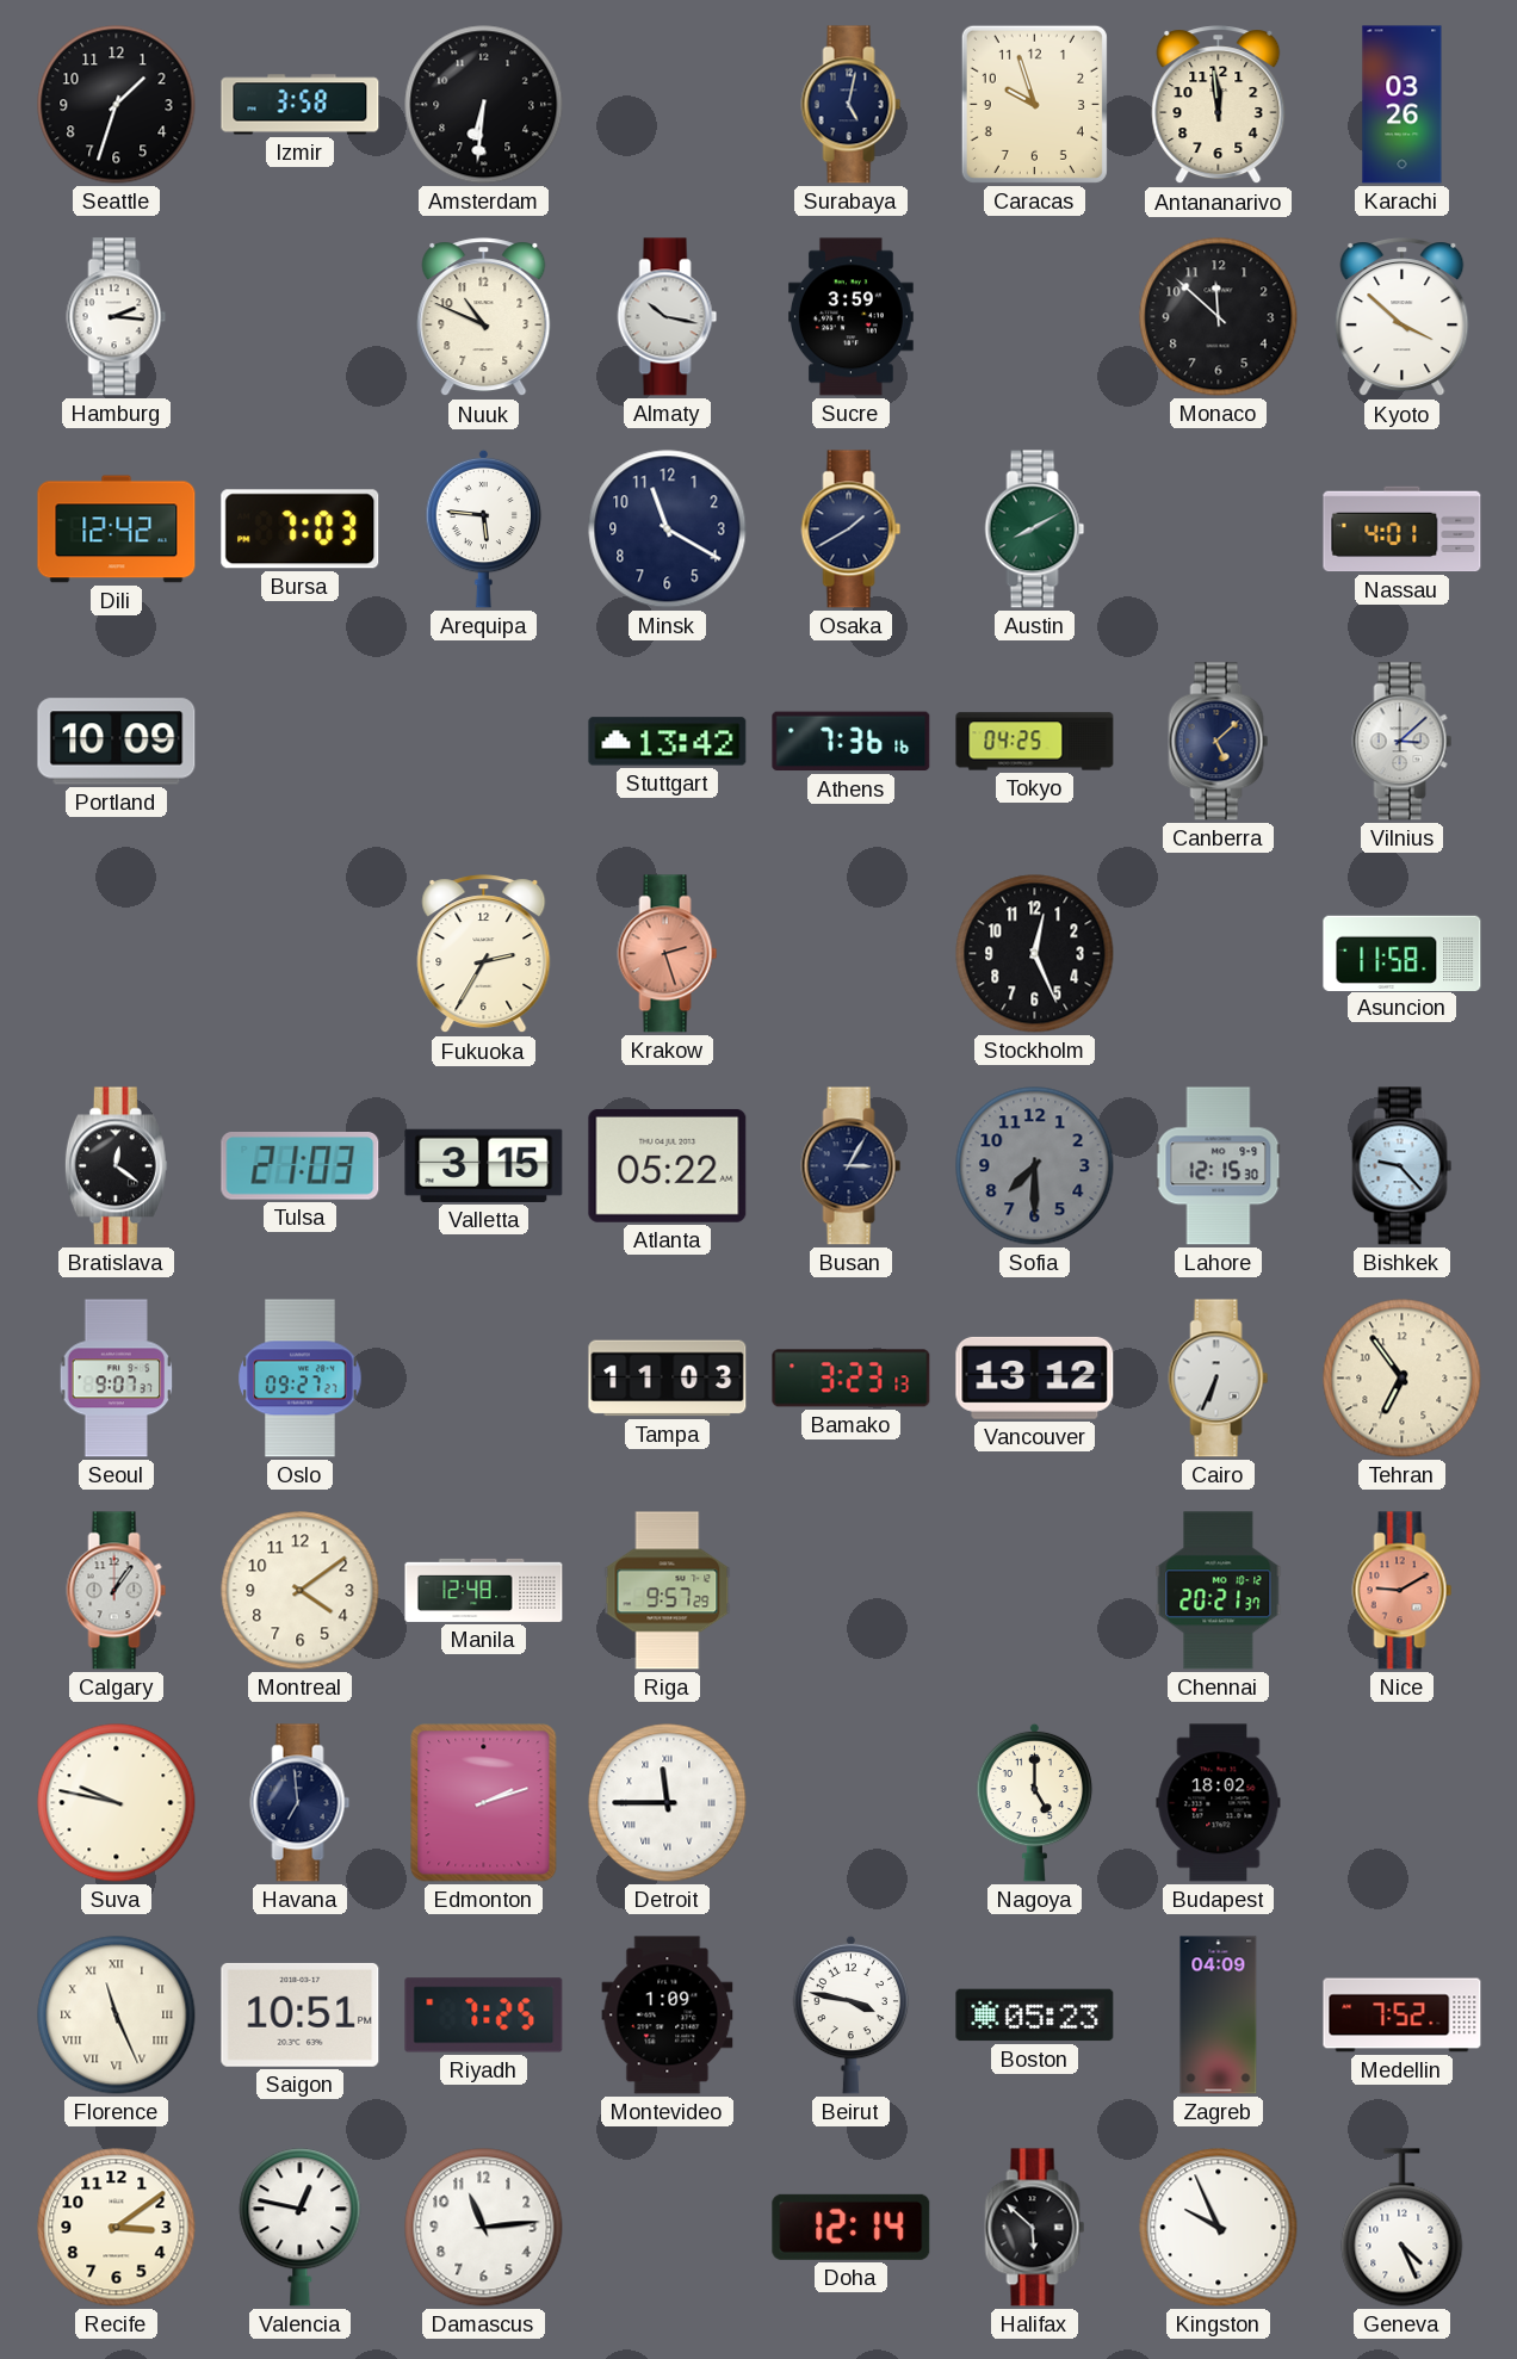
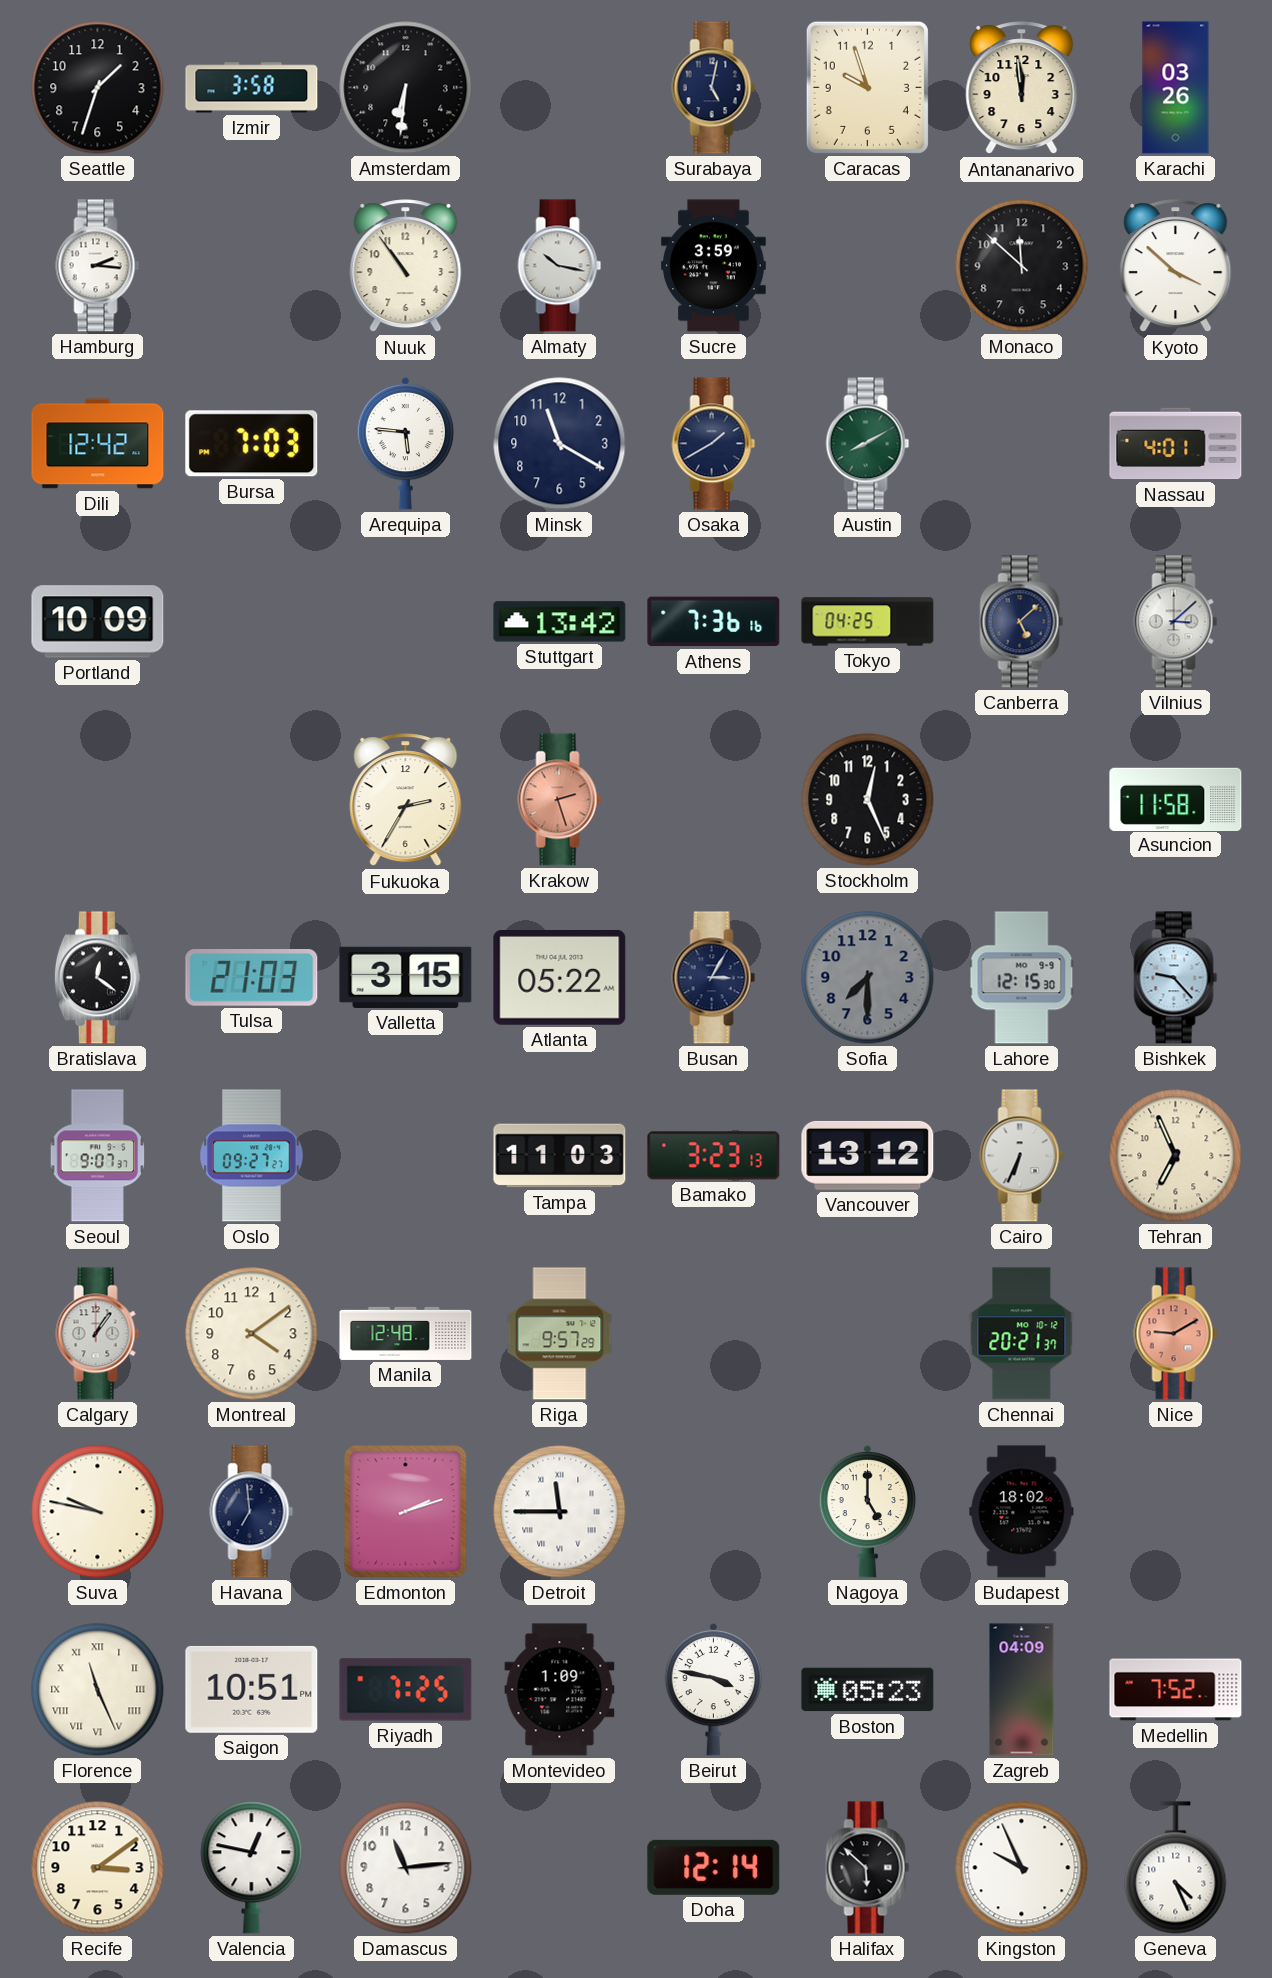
Nuuk: 10:49 -> 10:54
Tehran: 6:54 -> 6:56
